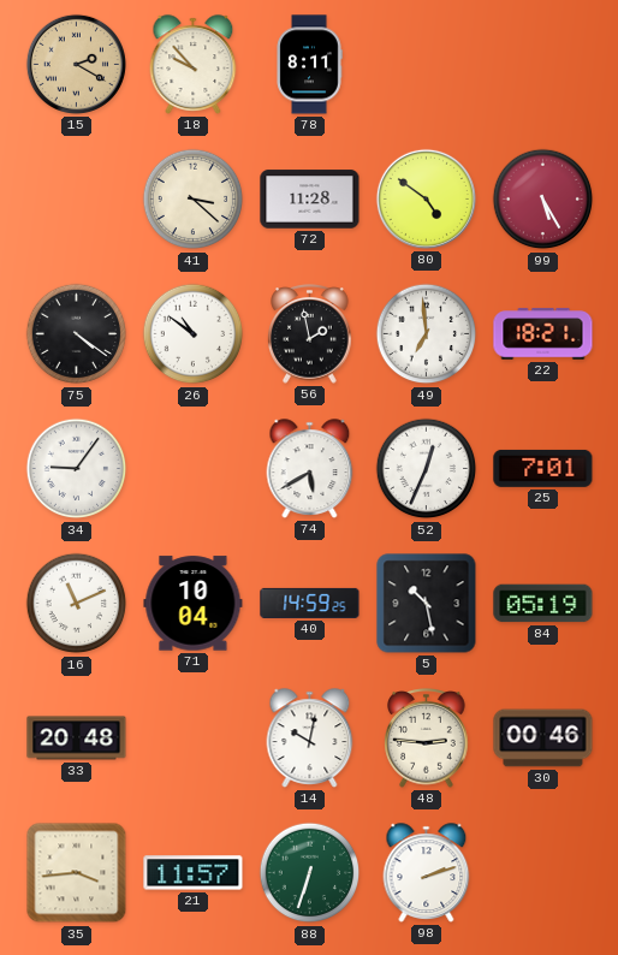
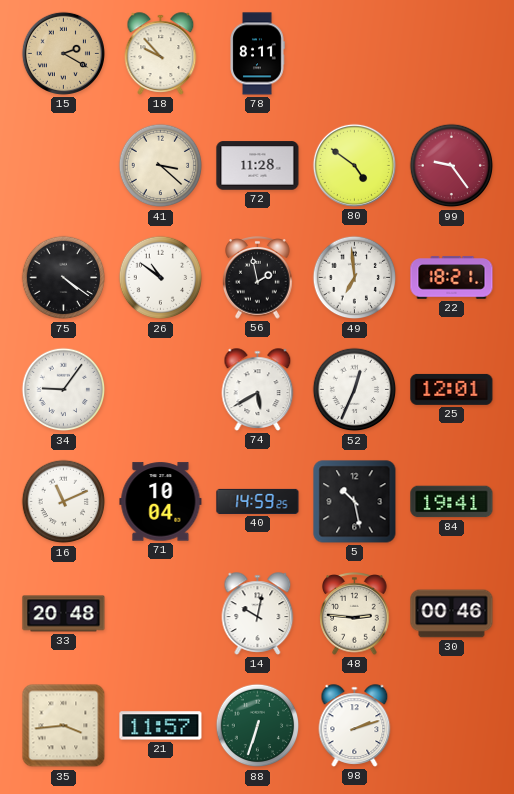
99: 5:25 -> 9:24
25: 7:01 -> 12:01
84: 05:19 -> 19:41
